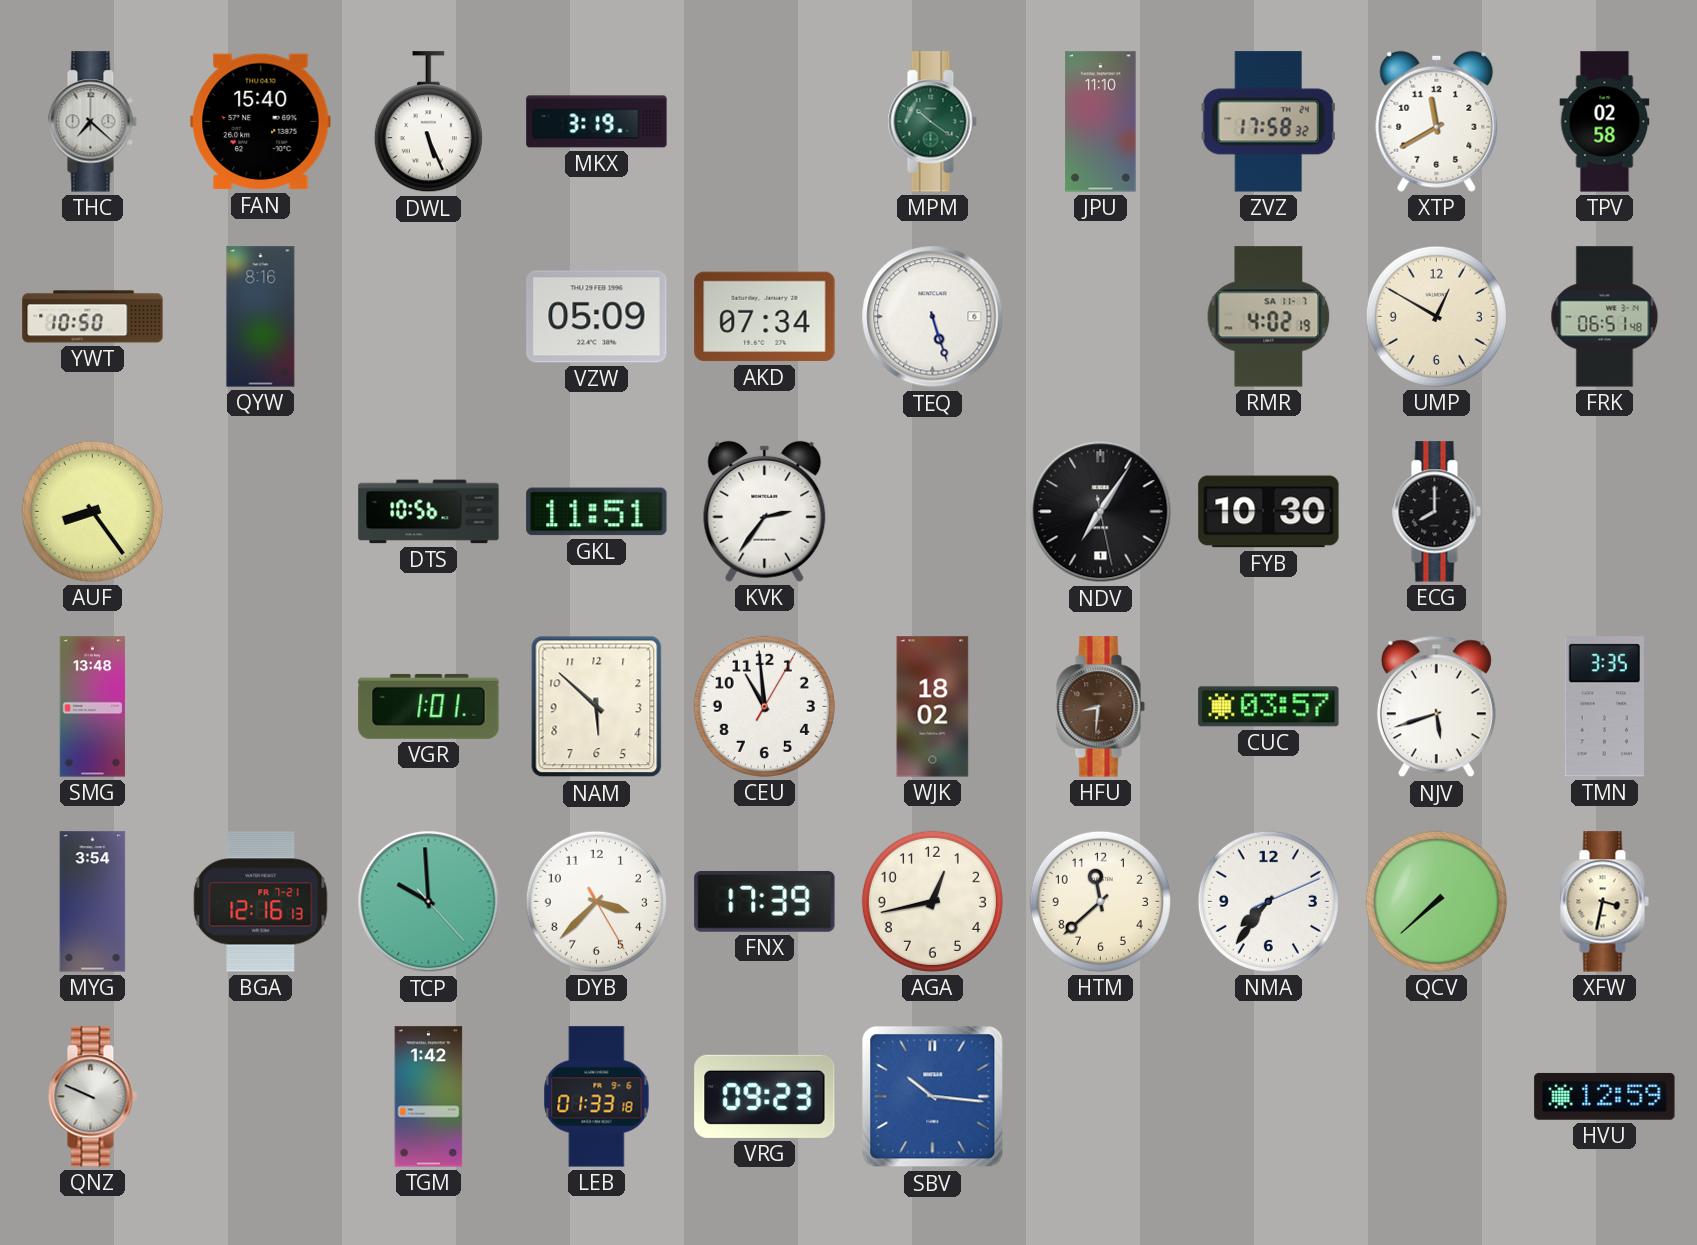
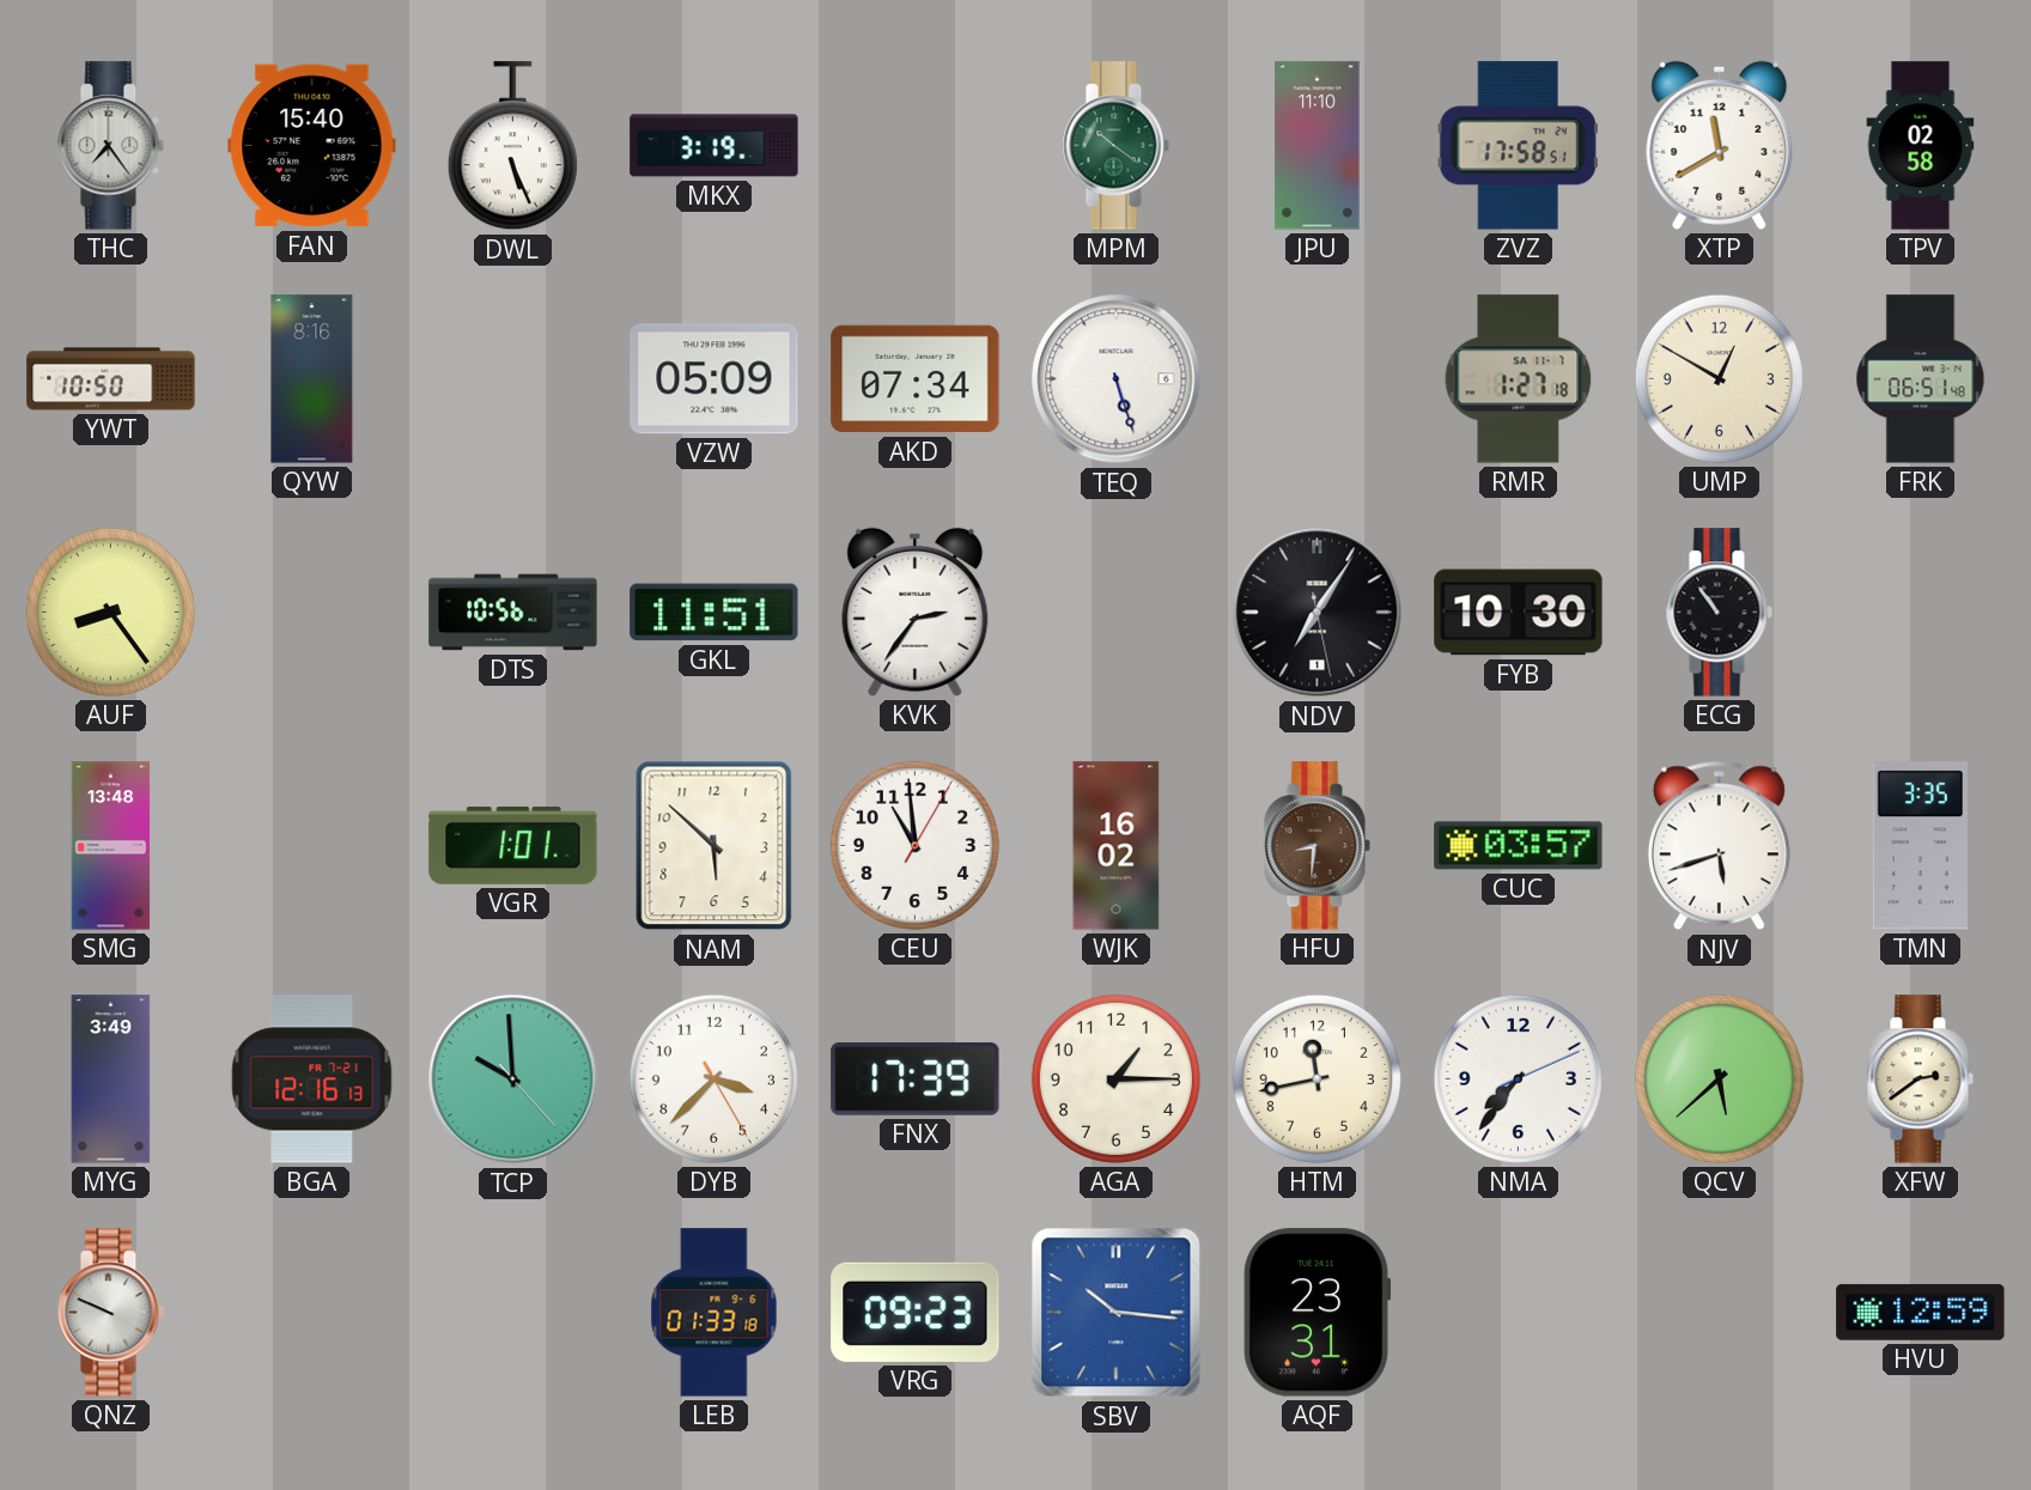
THC: 7:22 -> 7:24
ZVZ: 17:58:32 -> 17:58:51
RMR: 4:02 -> 1:27
ECG: 8:00 -> 10:54
WJK: 18:02 -> 16:02
MYG: 3:54 -> 3:49
AGA: 12:43 -> 1:15
HTM: 11:38 -> 11:43
QCV: 7:38 -> 5:38
XFW: 3:32 -> 2:39
TGM: 1:42 -> none
AQF: none -> 23:31
